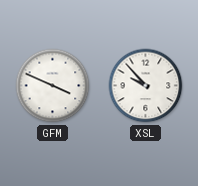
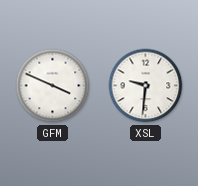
XSL: 9:53 -> 9:31
